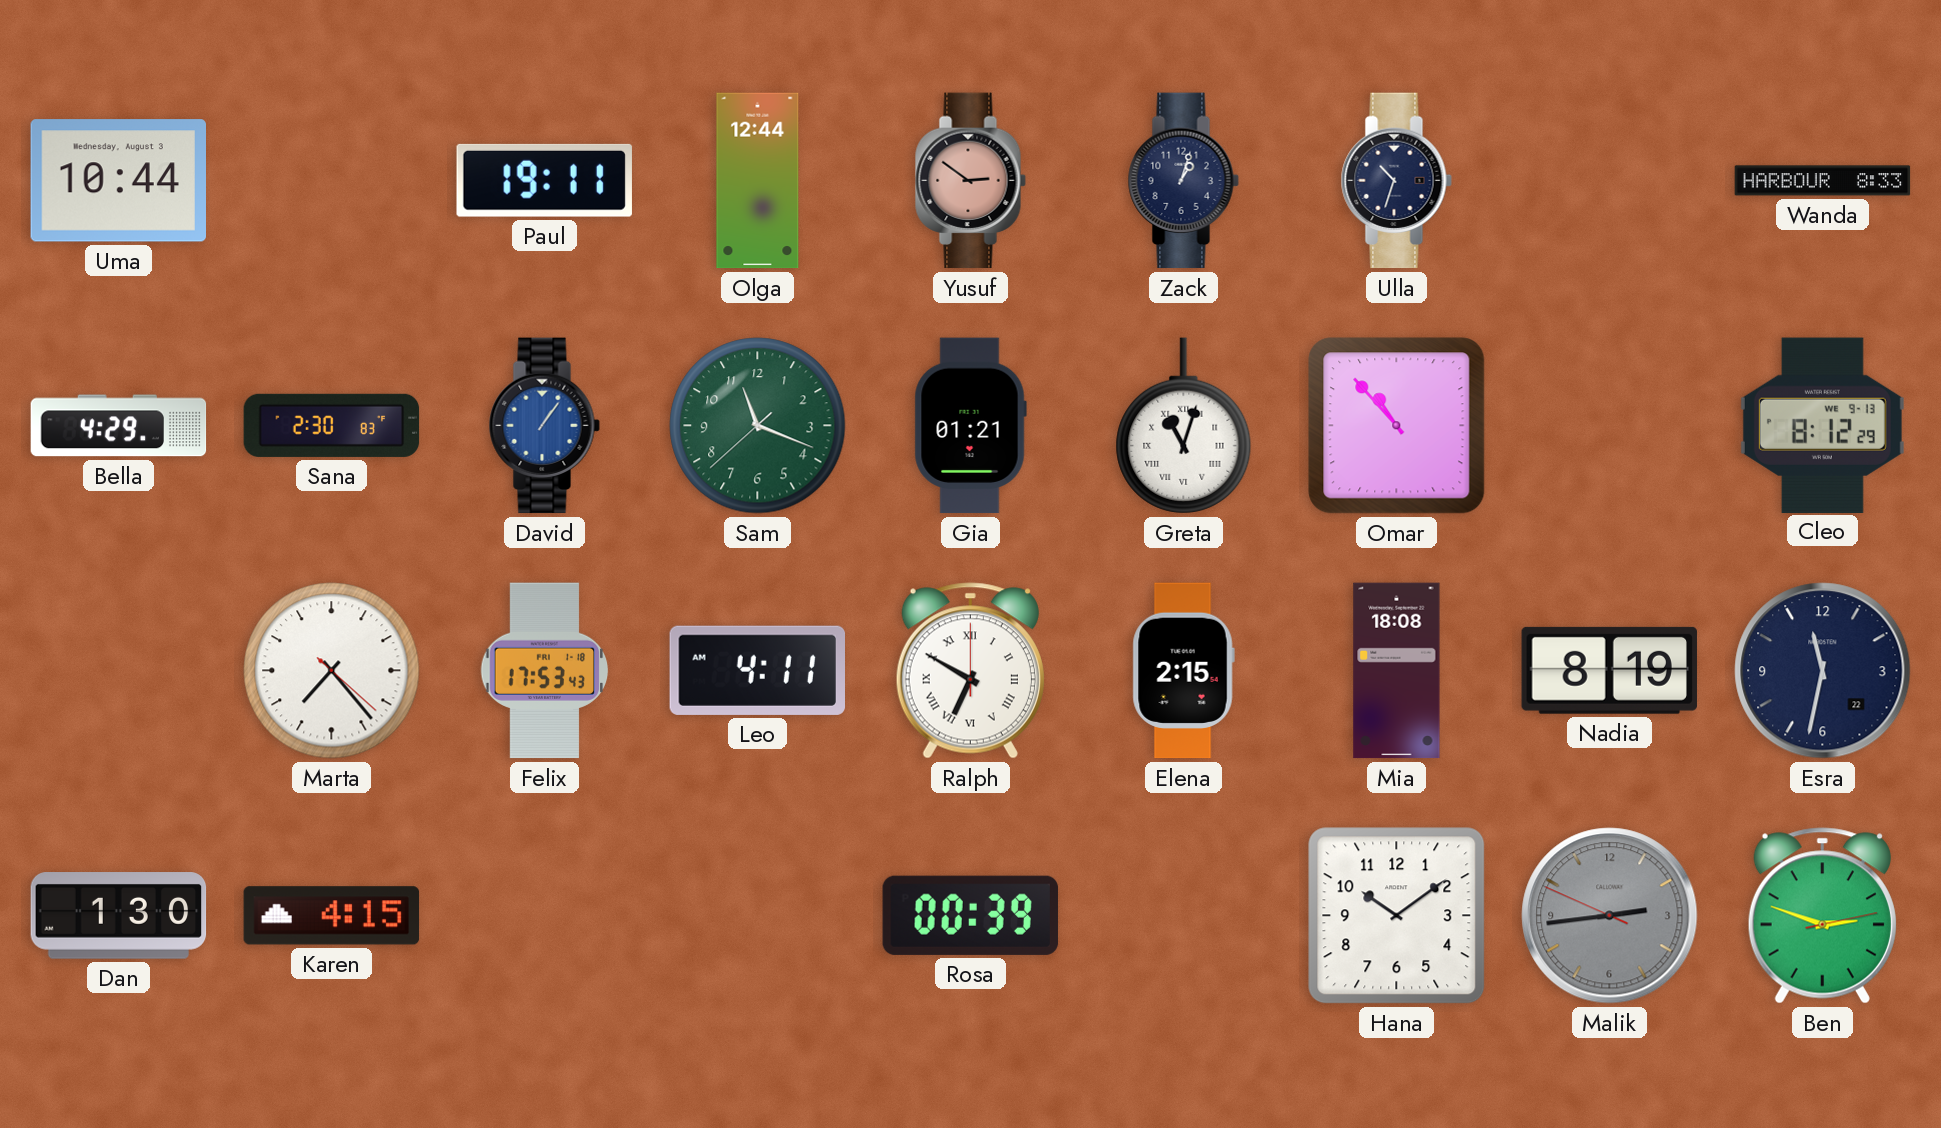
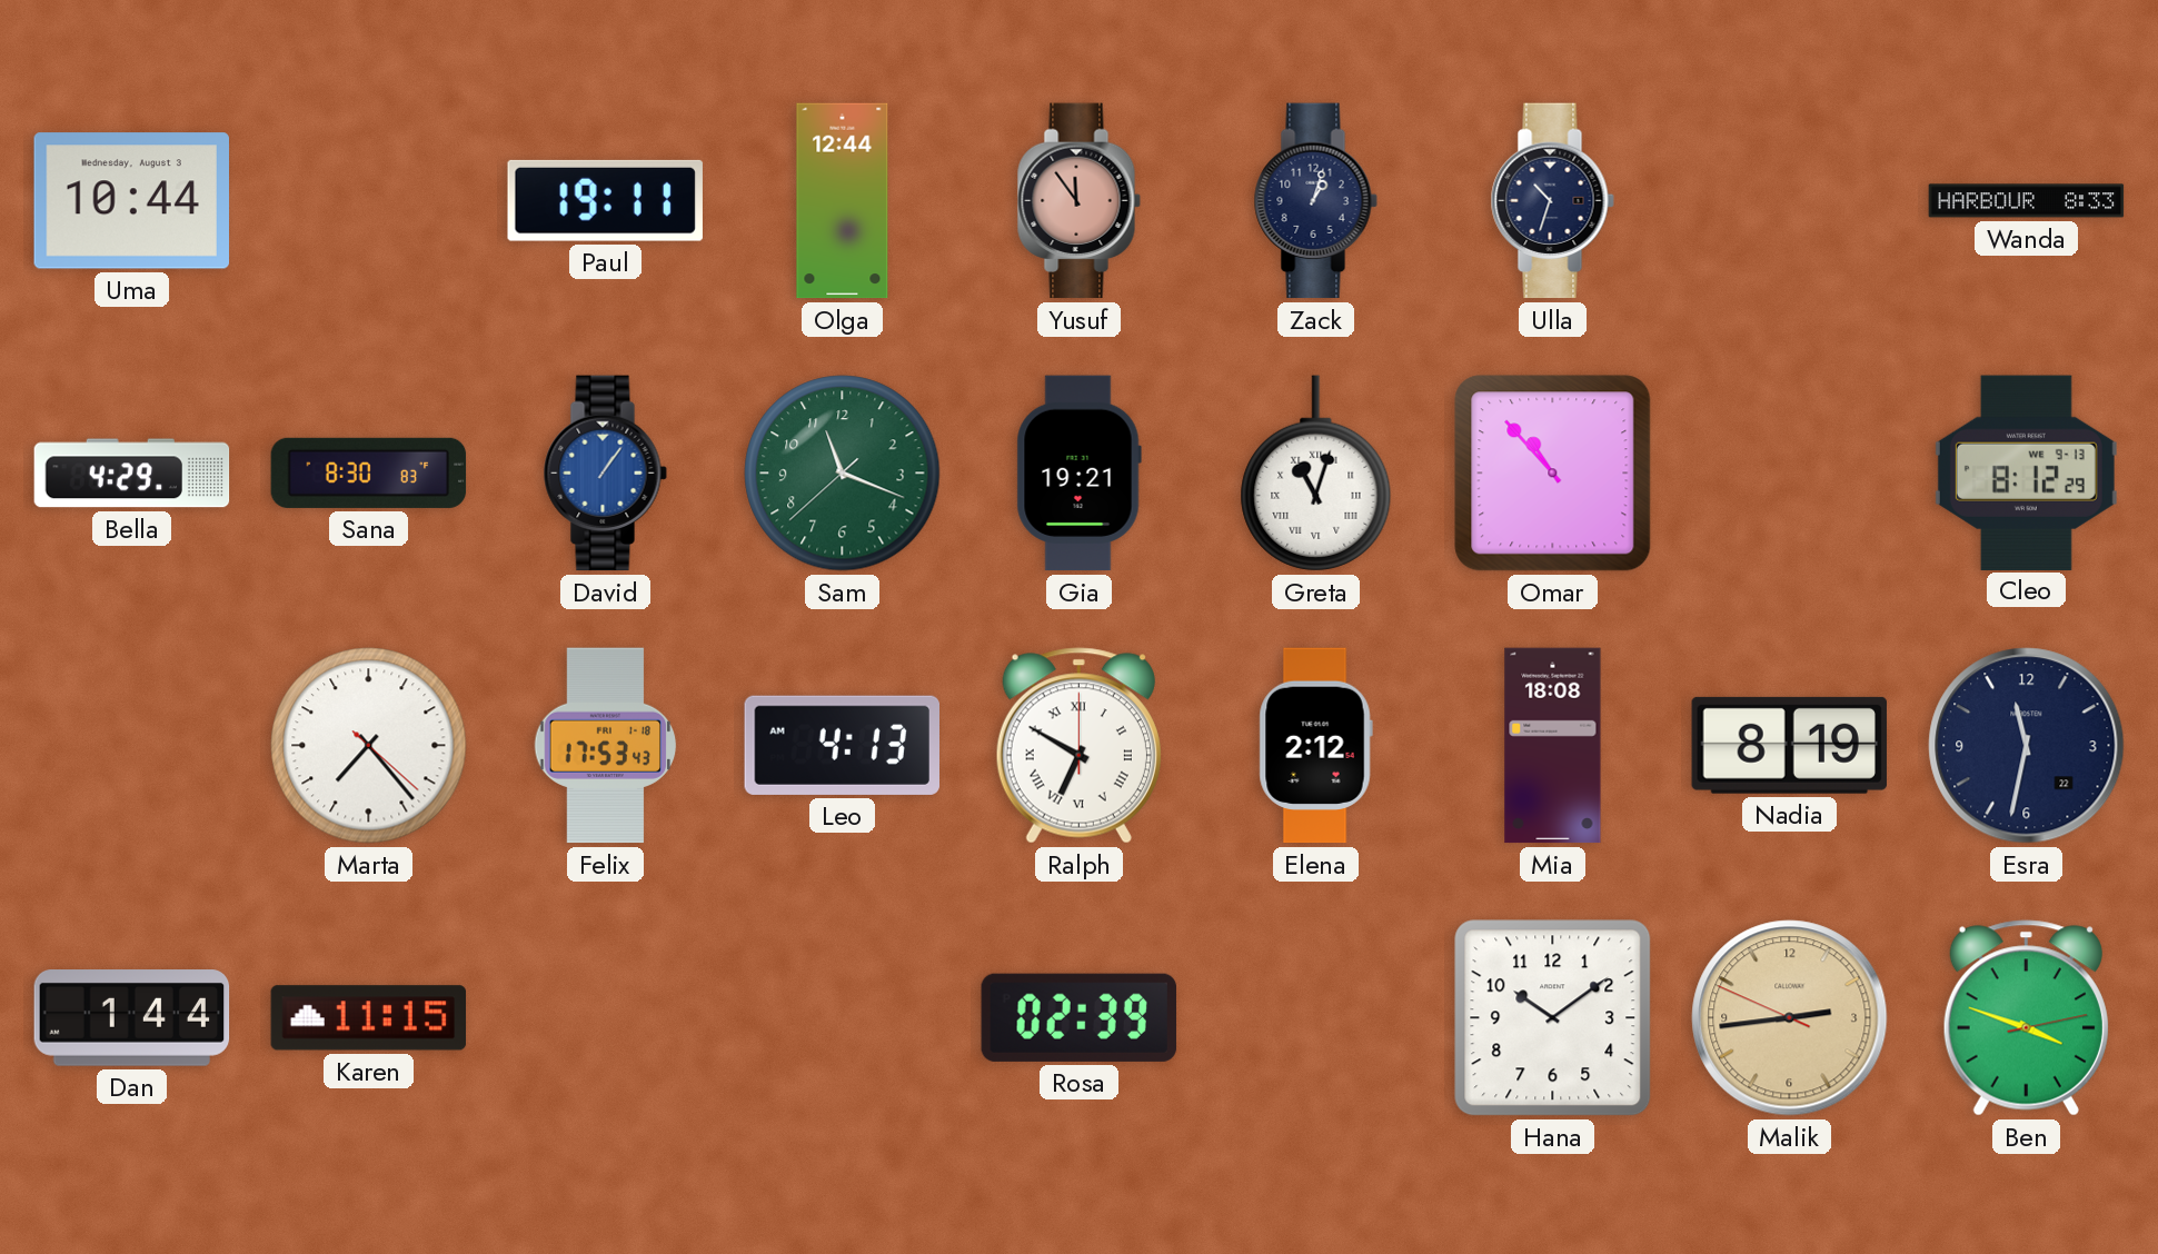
Yusuf: 2:51 -> 11:54
Sana: 2:30 -> 8:30
Gia: 01:21 -> 19:21
Leo: 4:11 -> 4:13
Elena: 2:15 -> 2:12
Dan: 1:30 -> 1:44
Karen: 4:15 -> 11:15
Rosa: 00:39 -> 02:39
Malik dial: grey -> champagne
Ben: 2:48 -> 3:48
